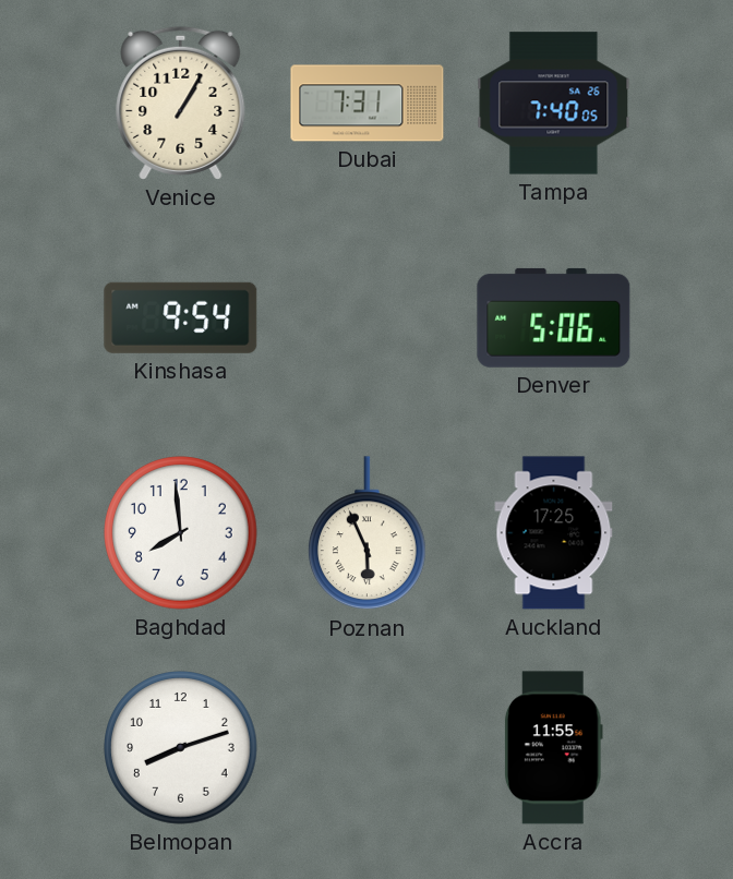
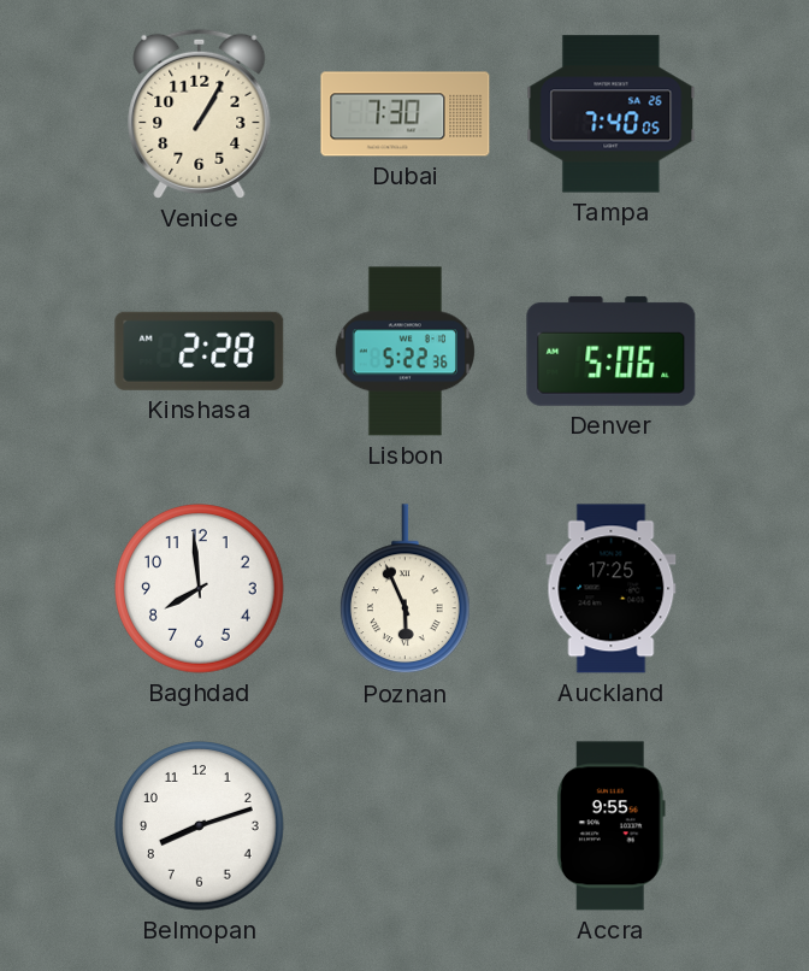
Dubai: 7:31 -> 7:30
Kinshasa: 9:54 -> 2:28
Lisbon: none -> 5:22
Accra: 11:55 -> 9:55
